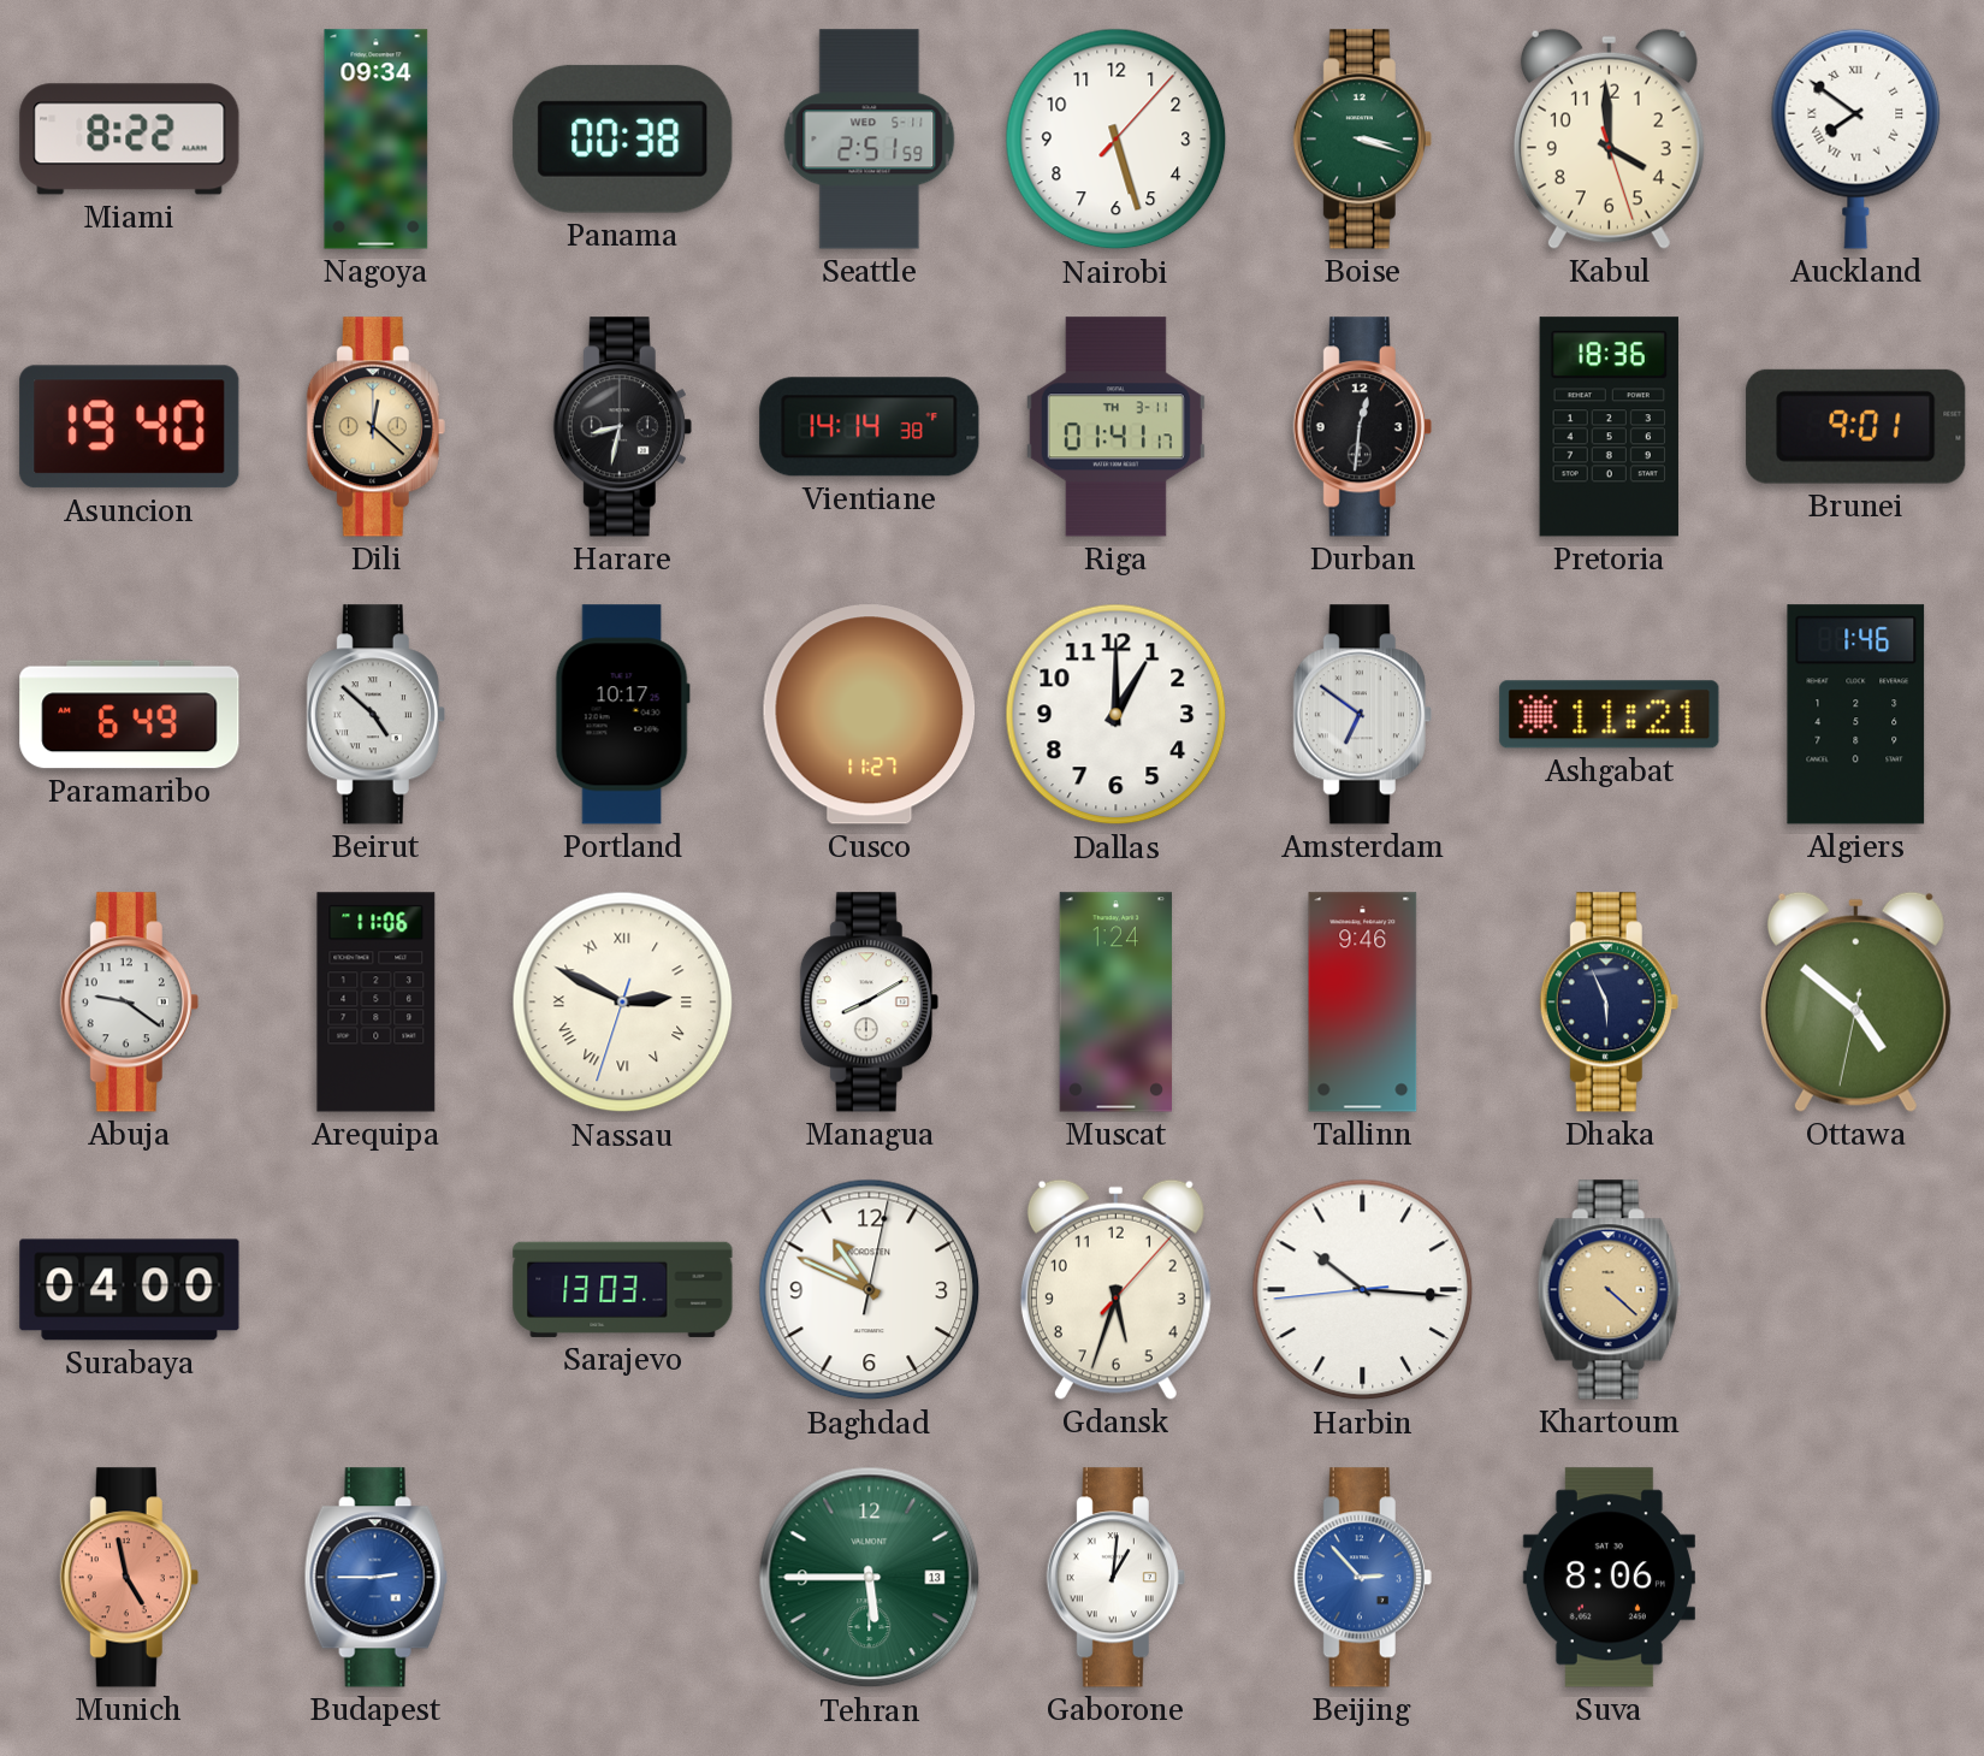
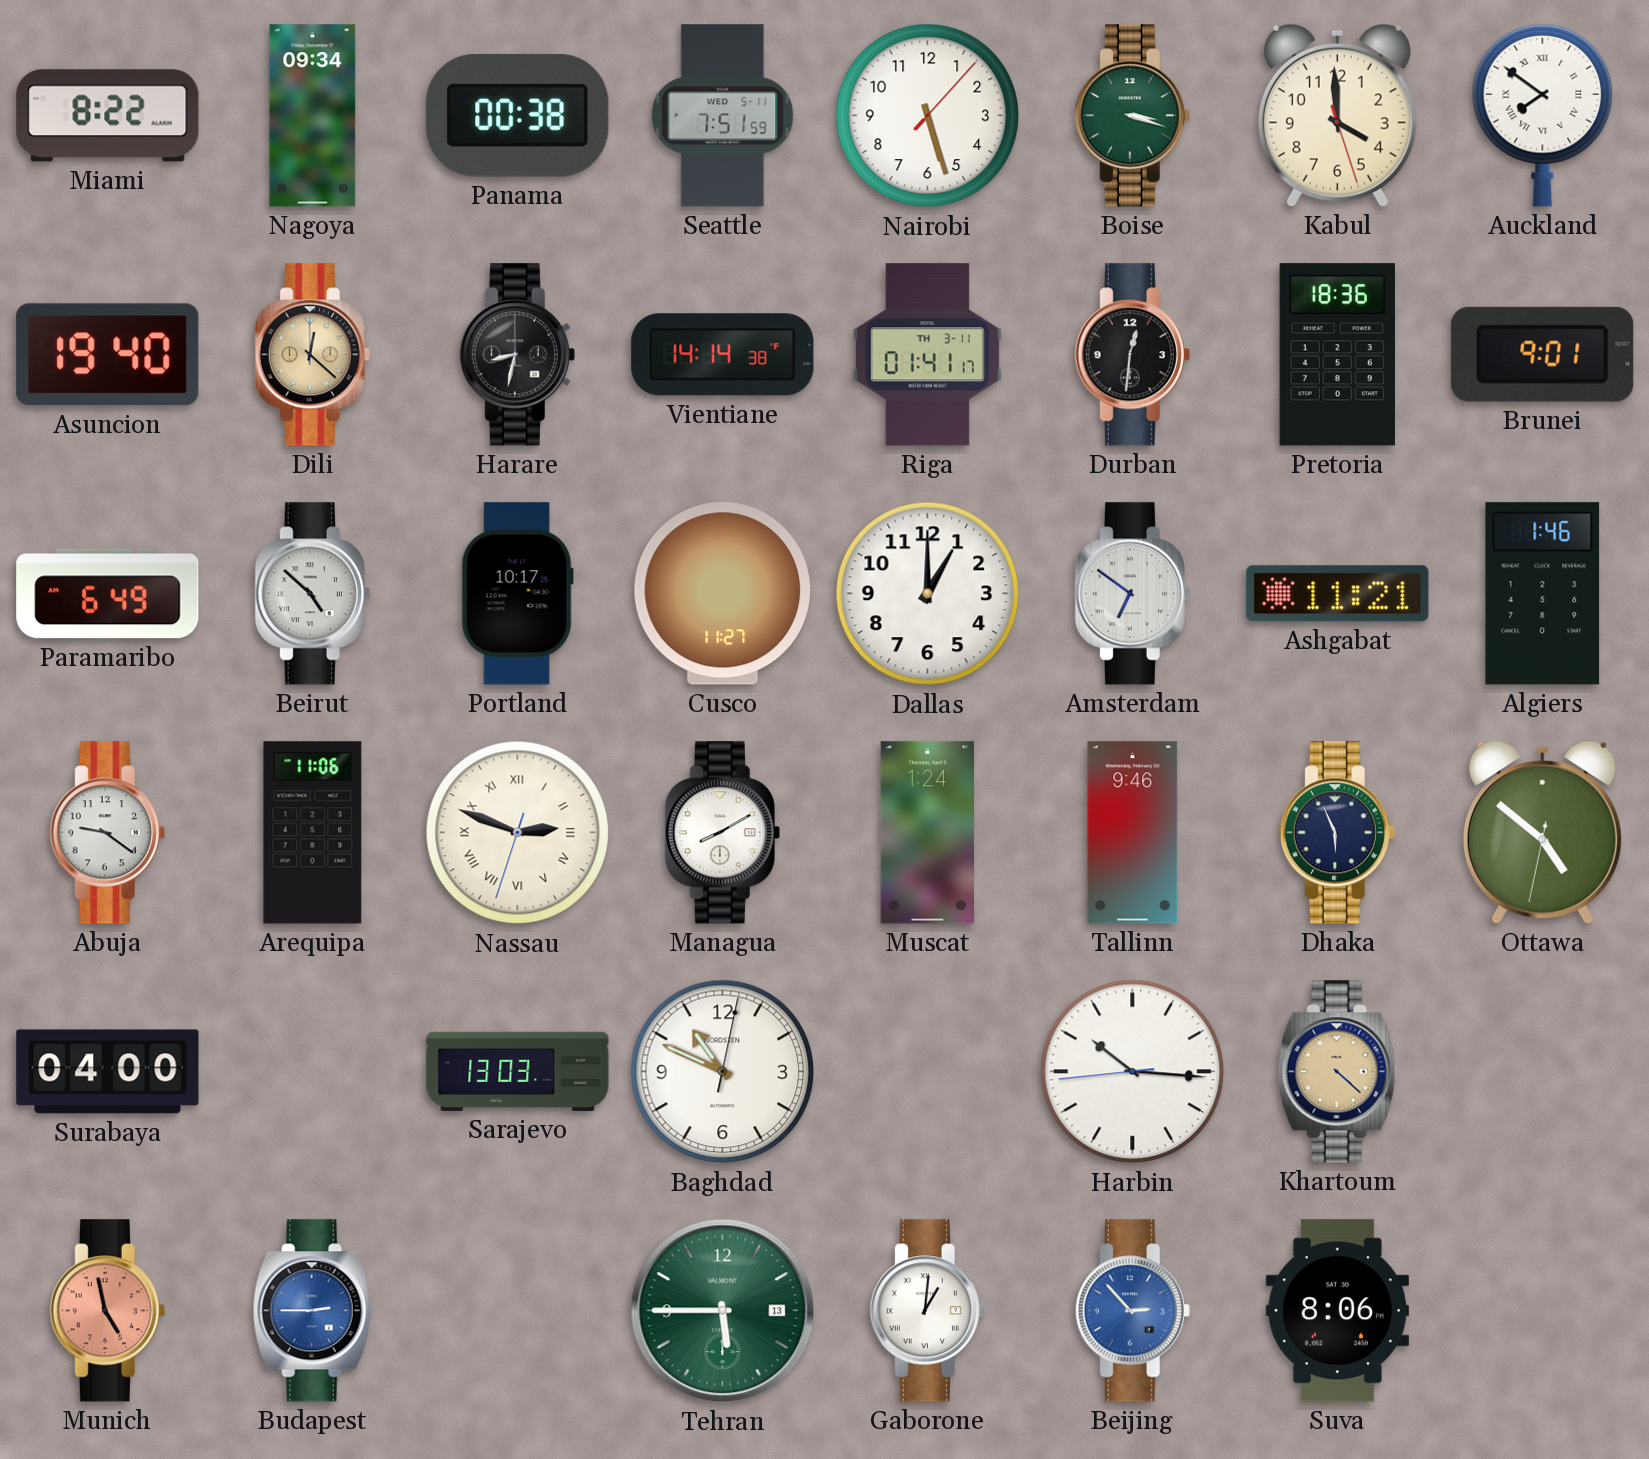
Seattle: 2:51 -> 7:51
Nassau: 2:49 -> 2:48
Gdansk: 5:33 -> none
